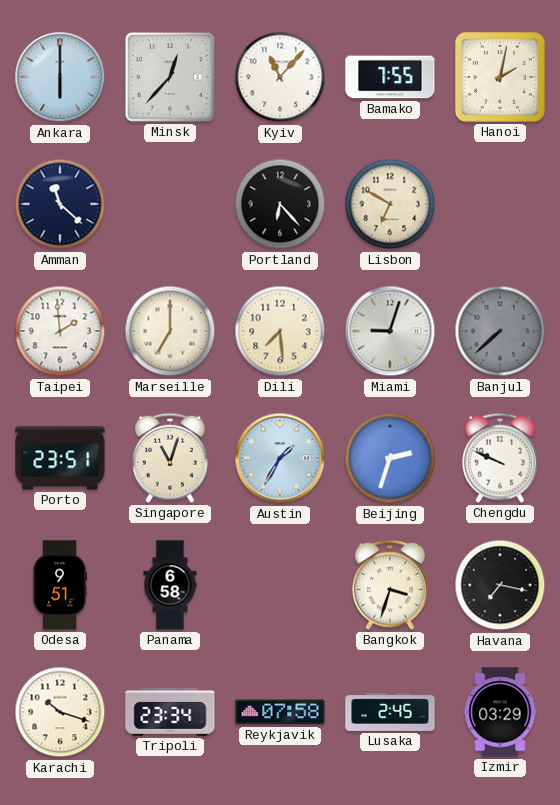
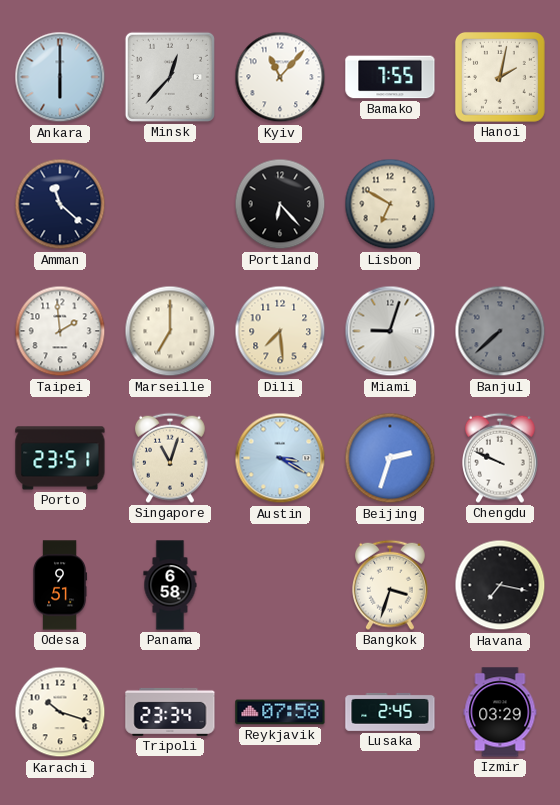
Austin: 1:35 -> 3:20
